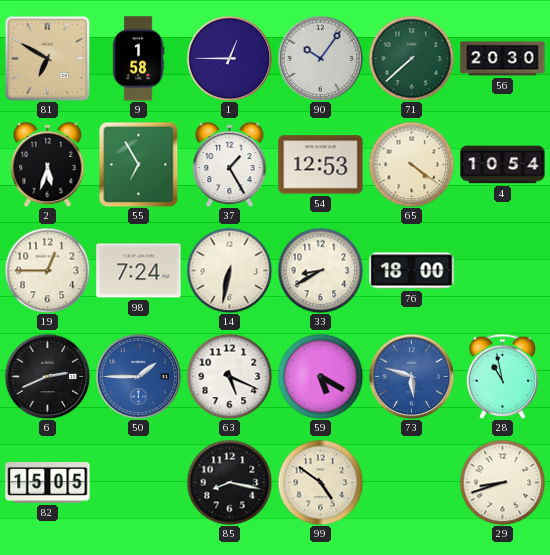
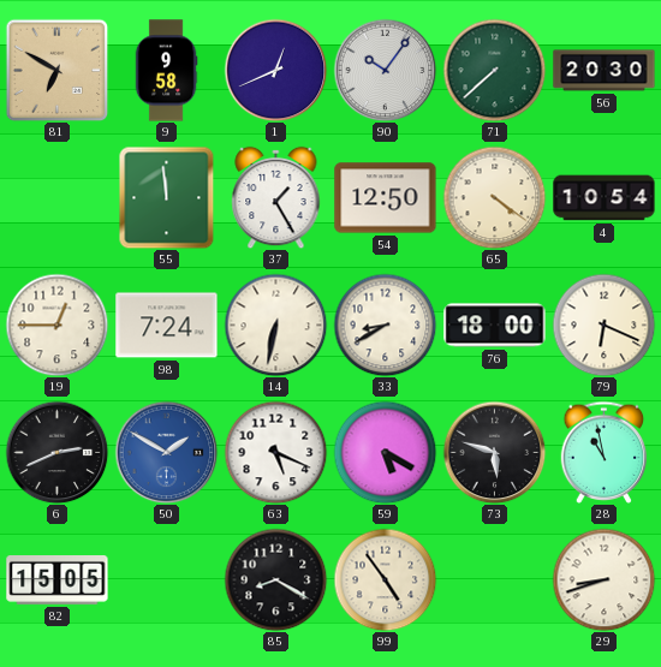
9: 1:58 -> 9:58
1: 12:45 -> 12:41
2: 5:33 -> none
55: 6:55 -> 11:59
54: 12:53 -> 12:50
79: none -> 6:19
50: 1:45 -> 1:50
73 dial: blue -> black
85: 8:17 -> 8:20
99: 4:51 -> 4:54
